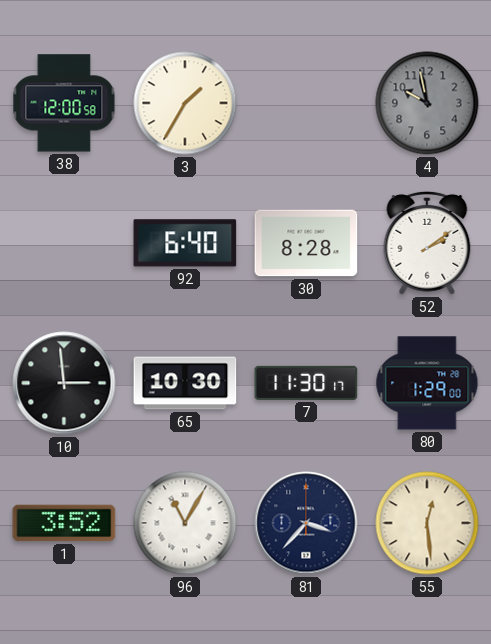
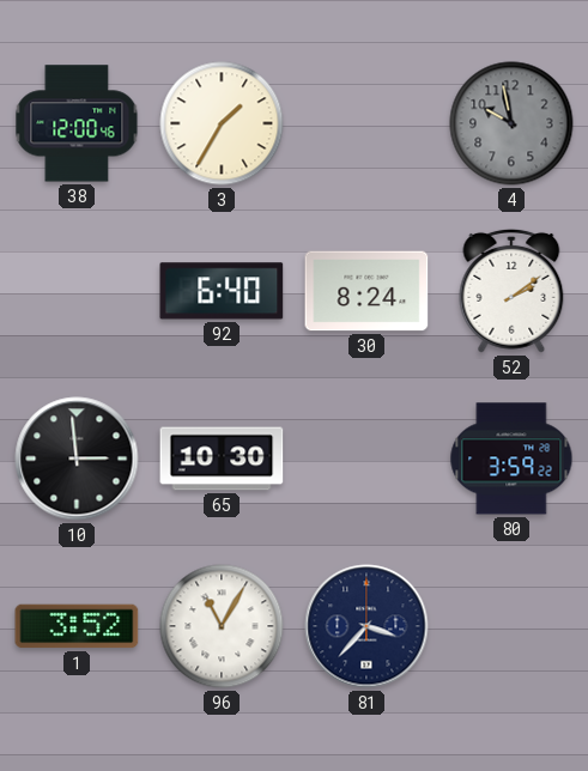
38: 12:00:58 -> 12:00:46
30: 8:28 -> 8:24
7: 11:30 -> none
80: 1:29 -> 3:59
55: 12:29 -> none
